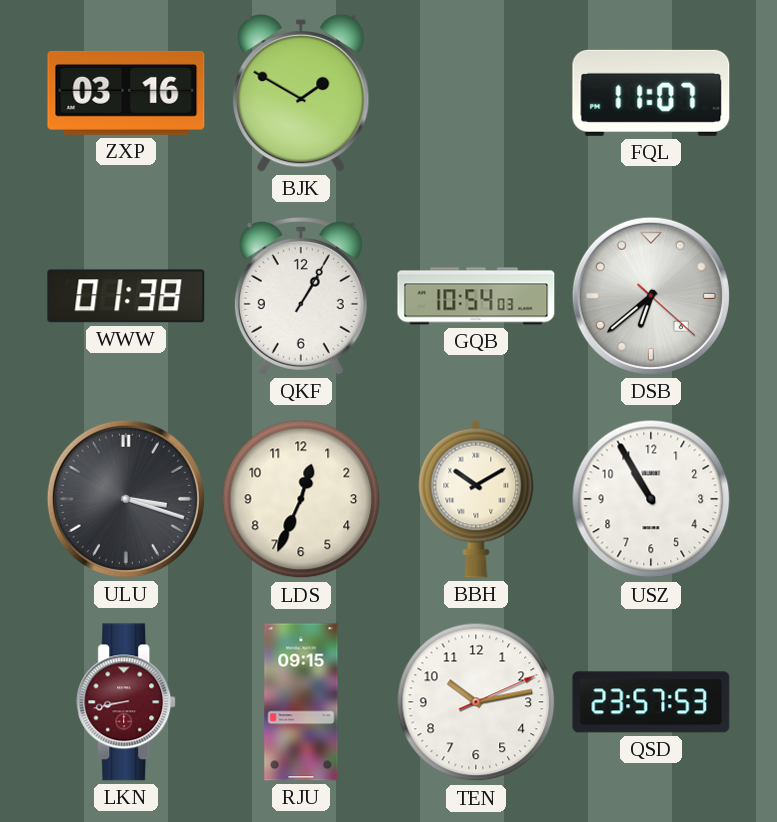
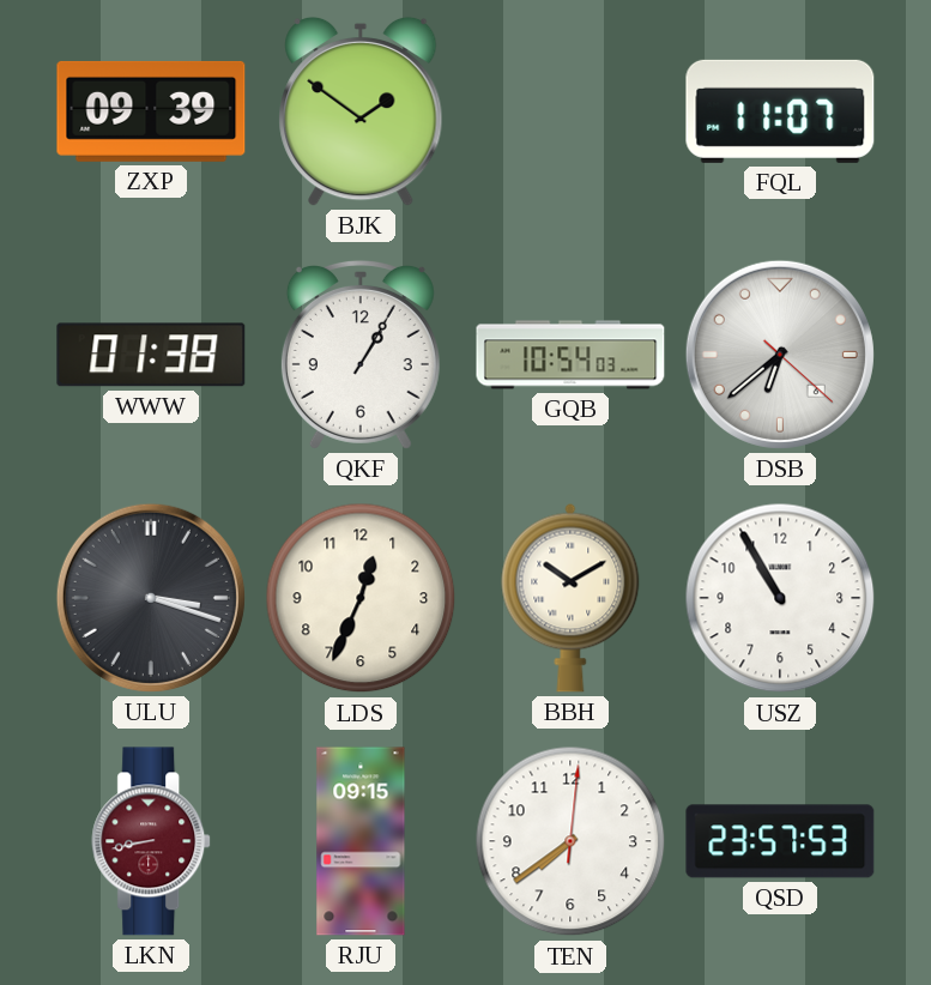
ZXP: 03:16 -> 09:39
BJK: 1:50 -> 1:51
TEN: 10:13 -> 7:39
